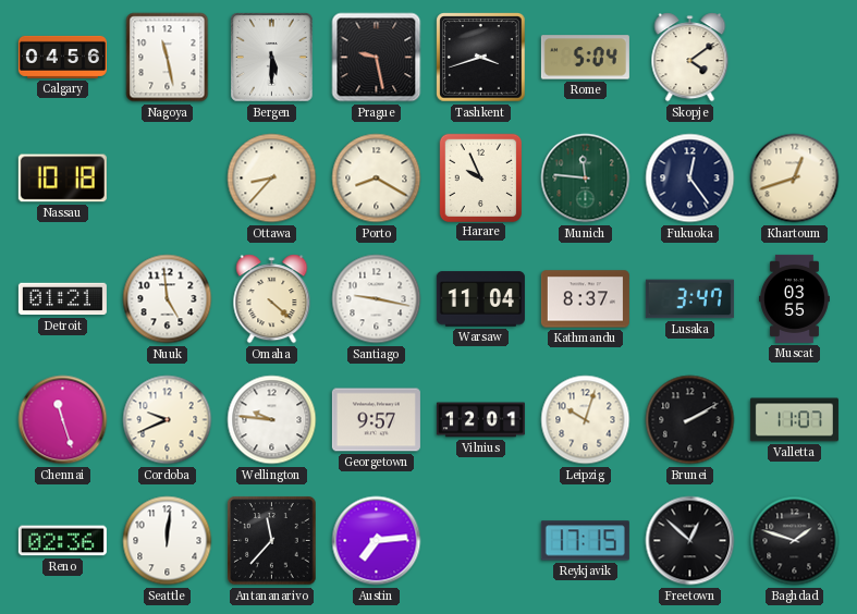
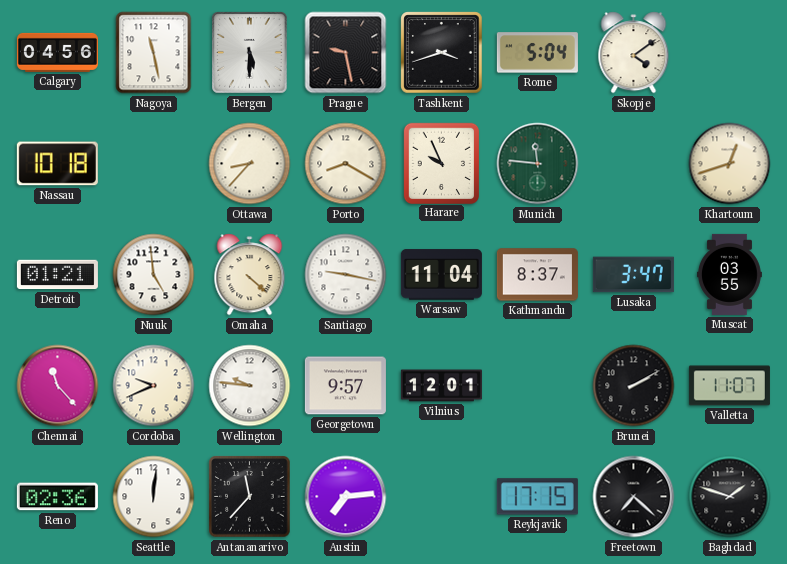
Fukuoka: 12:24 -> none
Chennai: 11:27 -> 11:23
Leipzig: 10:03 -> none
Freetown: 12:52 -> 7:22
